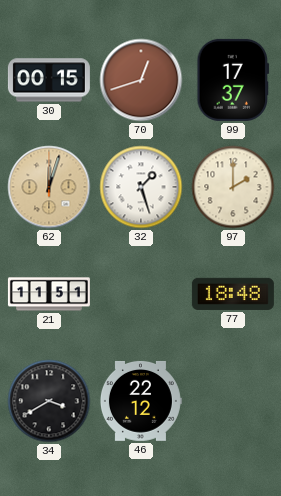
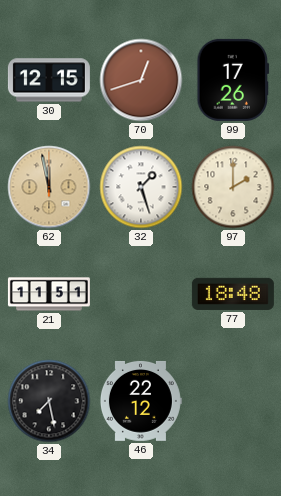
30: 00:15 -> 12:15
99: 17:37 -> 17:26
62: 12:03 -> 11:58
34: 3:40 -> 7:28
